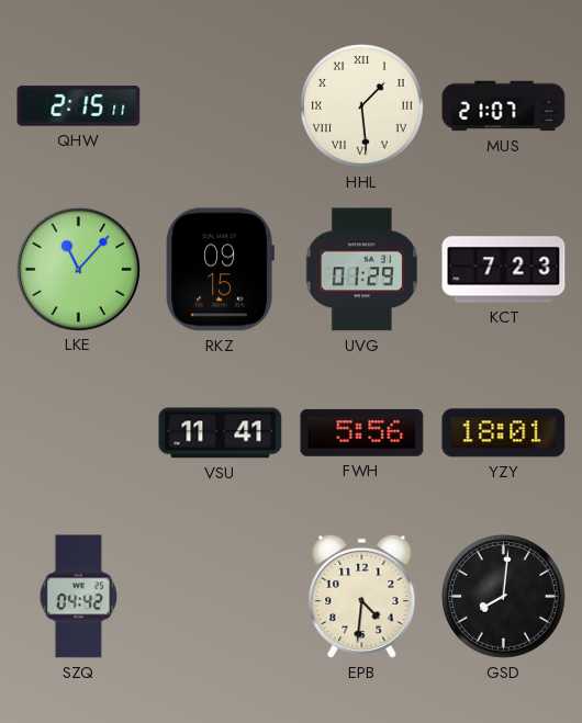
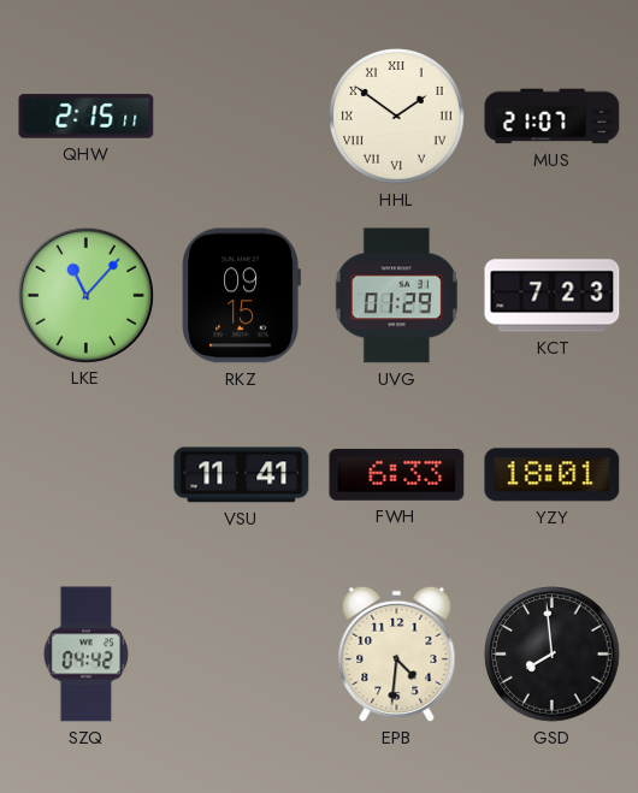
HHL: 1:29 -> 1:51
FWH: 5:56 -> 6:33
GSD: 8:01 -> 7:59
